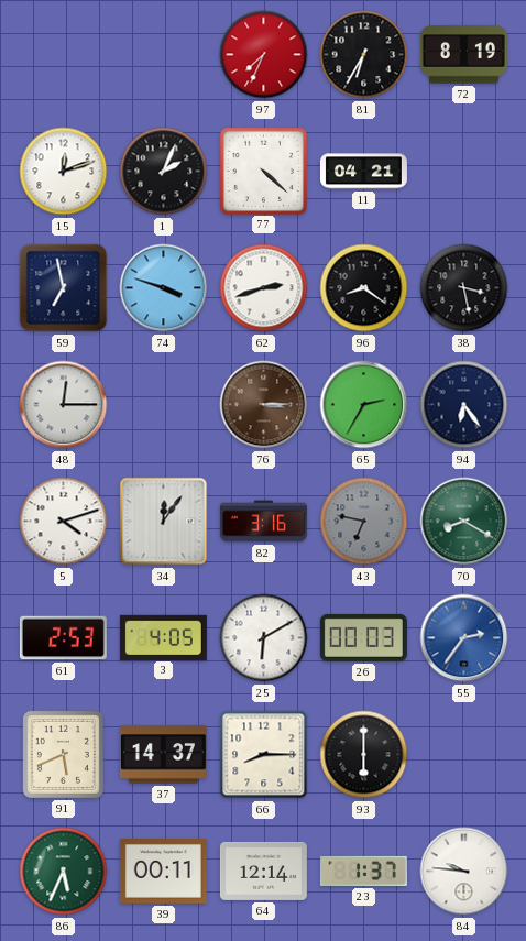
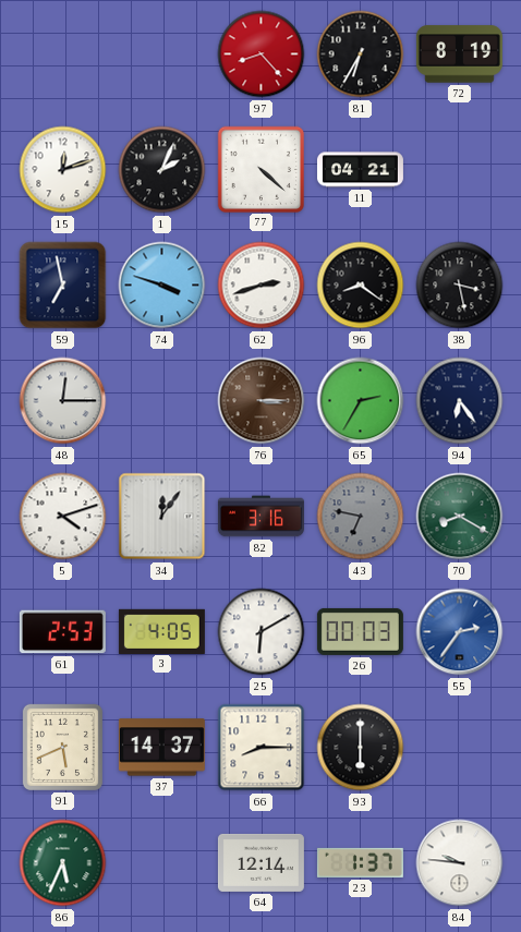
97: 7:34 -> 8:23
39: 00:11 -> none
